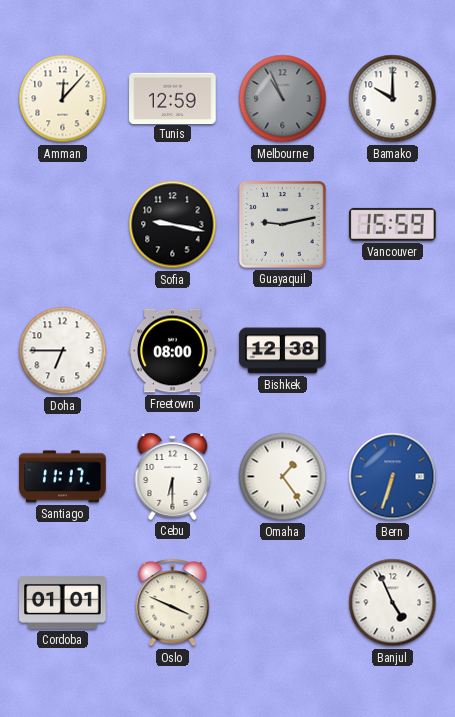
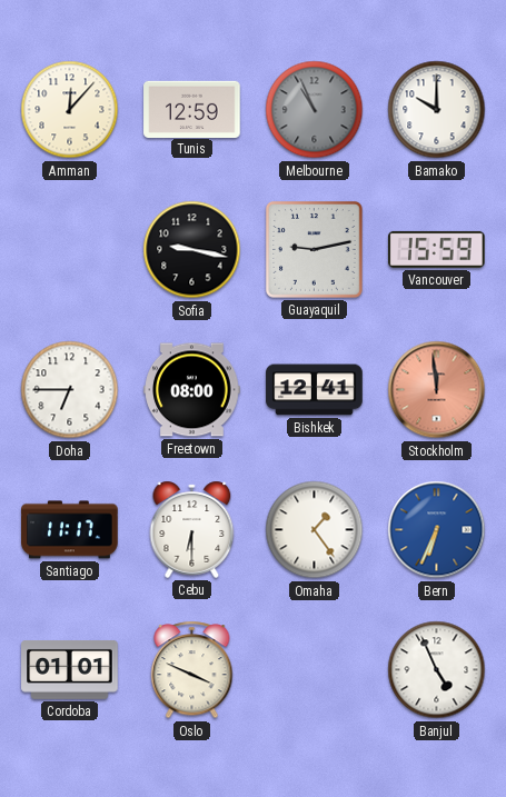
Bishkek: 12:38 -> 12:41
Stockholm: none -> 11:59
Bern: 6:33 -> 6:34
